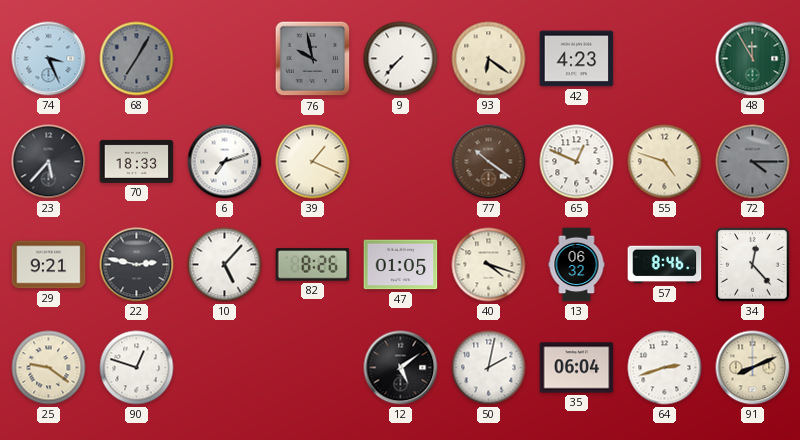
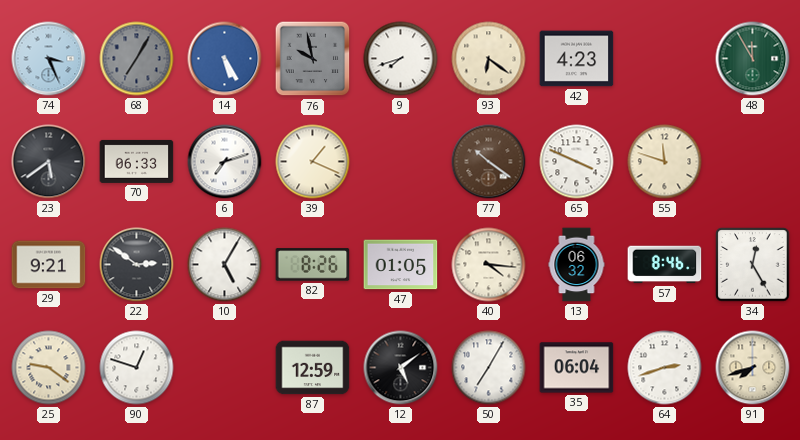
14: none -> 5:25
9: 7:37 -> 7:42
23: 5:37 -> 5:39
70: 18:33 -> 06:33
65: 12:49 -> 3:49
55: 4:48 -> 11:48
72: 4:15 -> none
22: 2:47 -> 2:51
10: 5:07 -> 5:05
40: 4:18 -> 4:16
34: 12:23 -> 12:25
87: none -> 12:59
50: 2:02 -> 7:05
91: 8:11 -> 7:42
